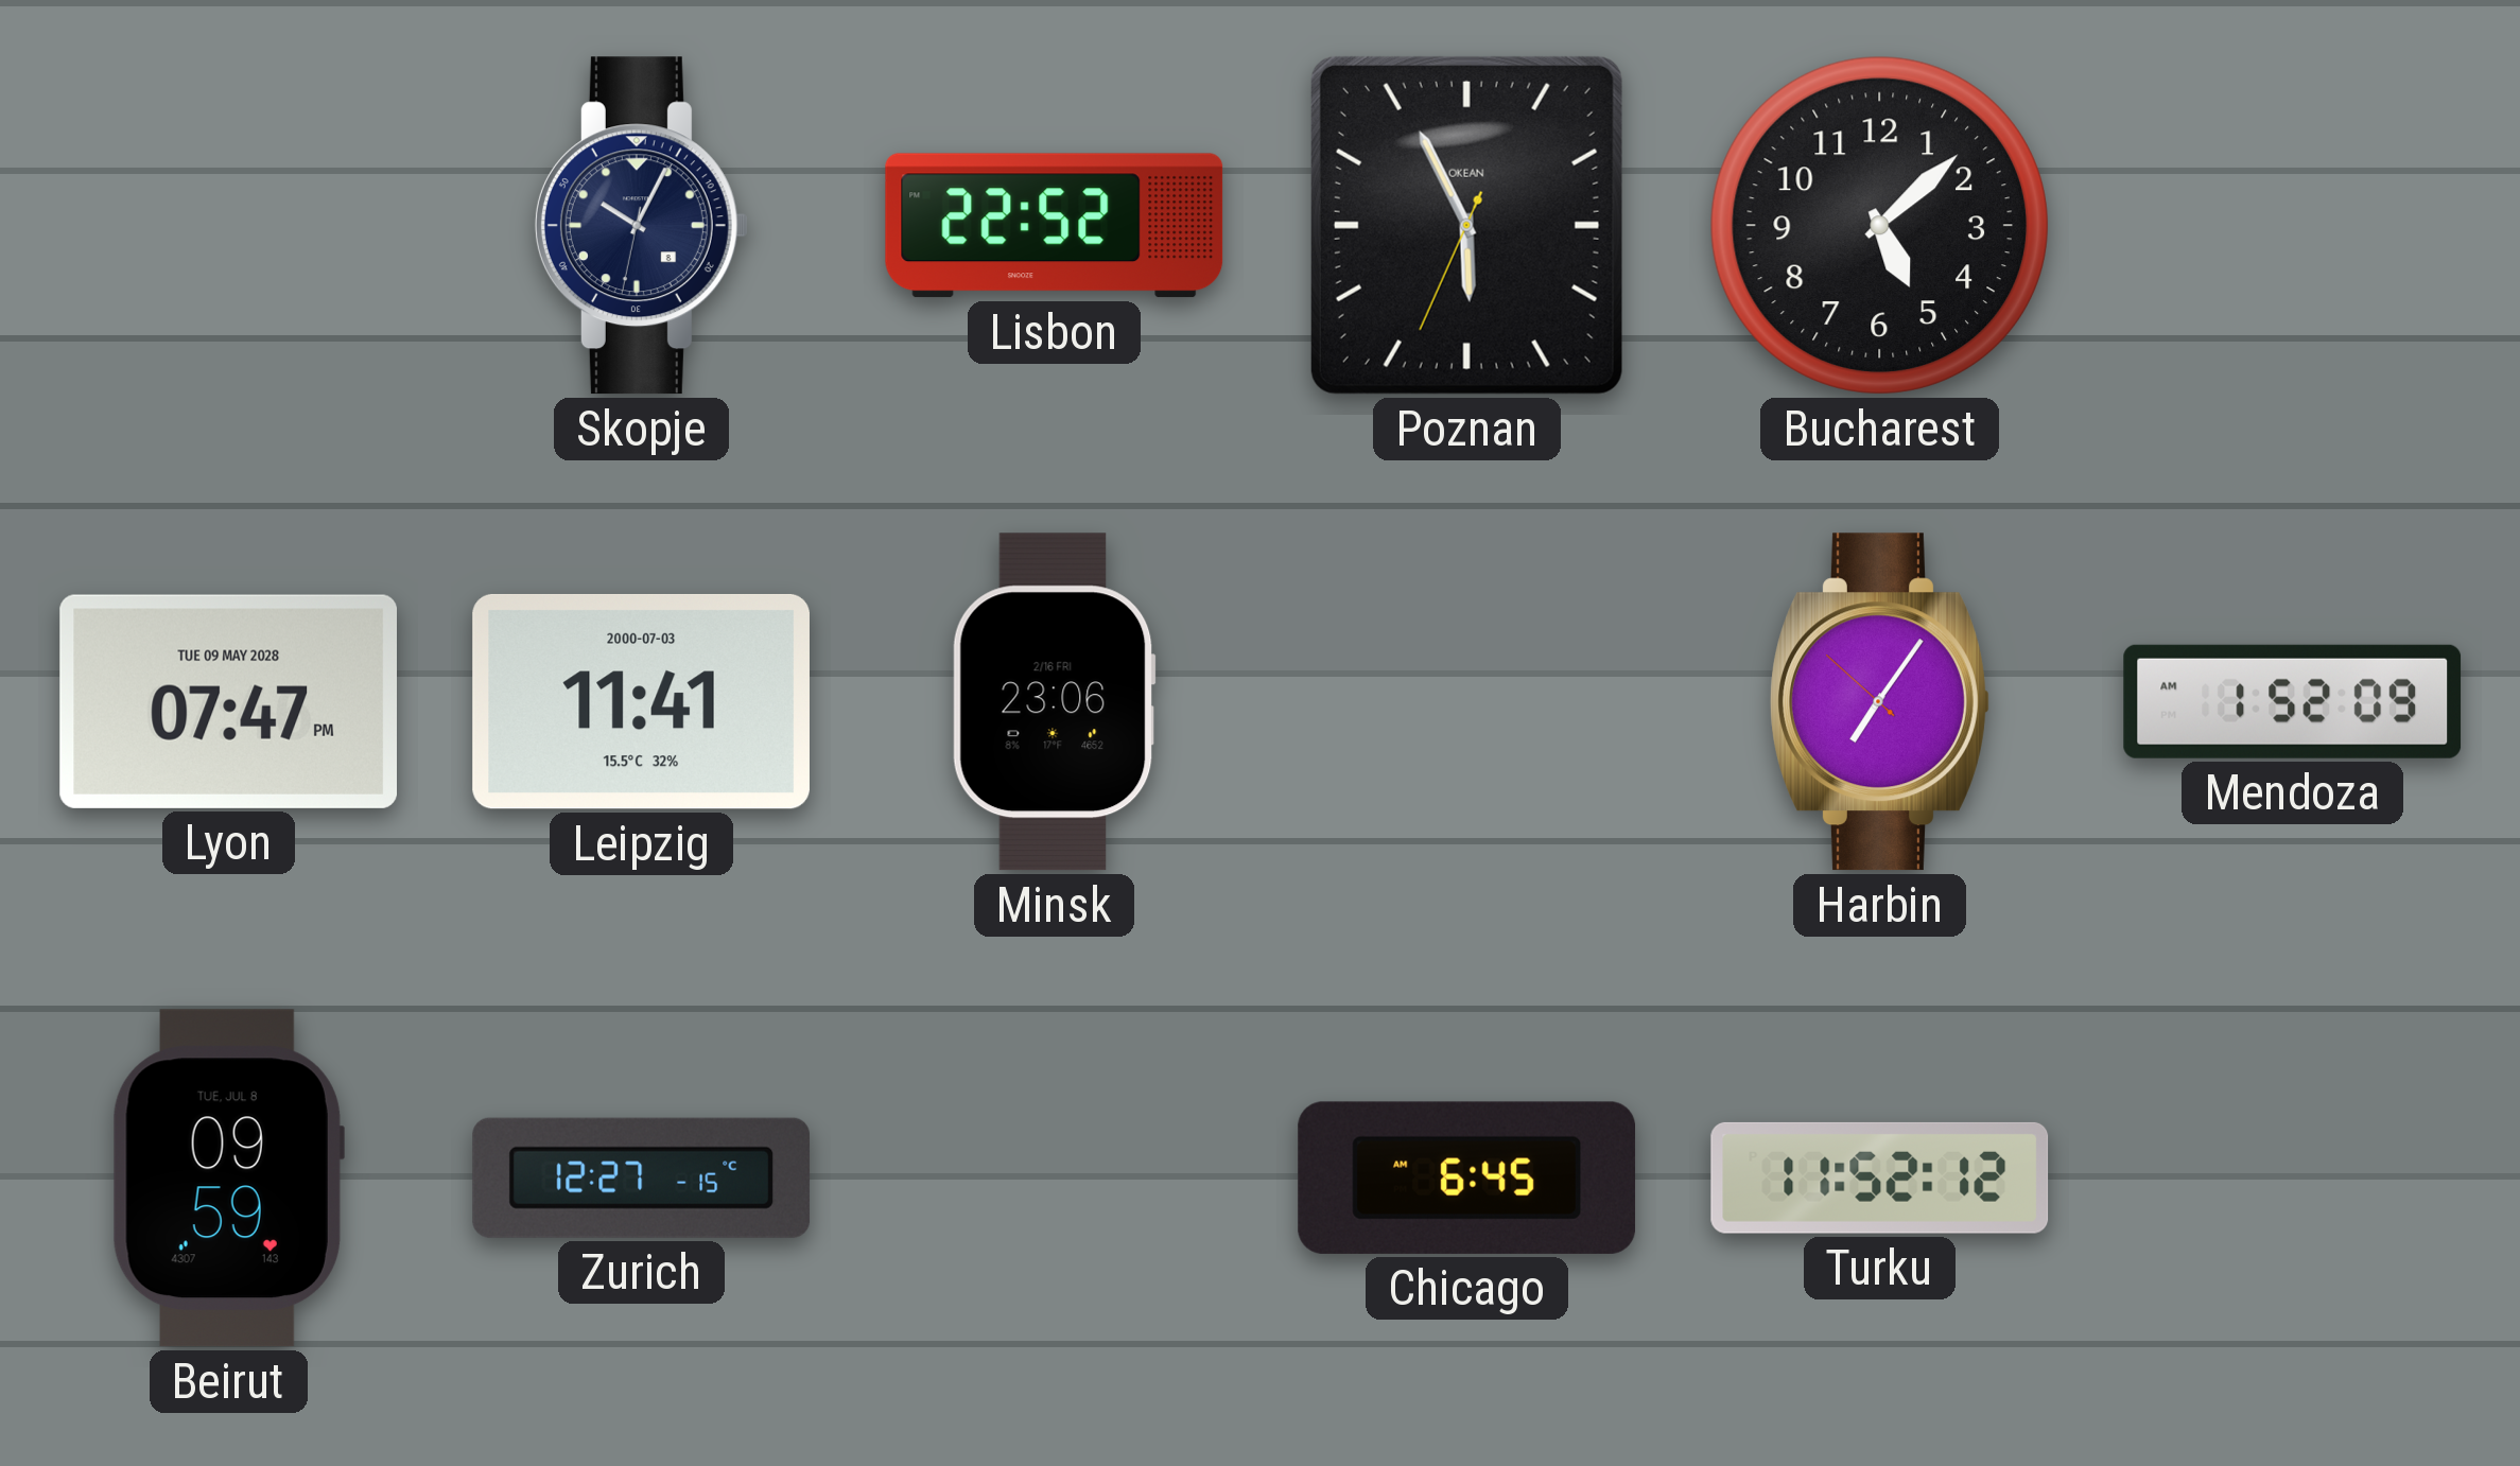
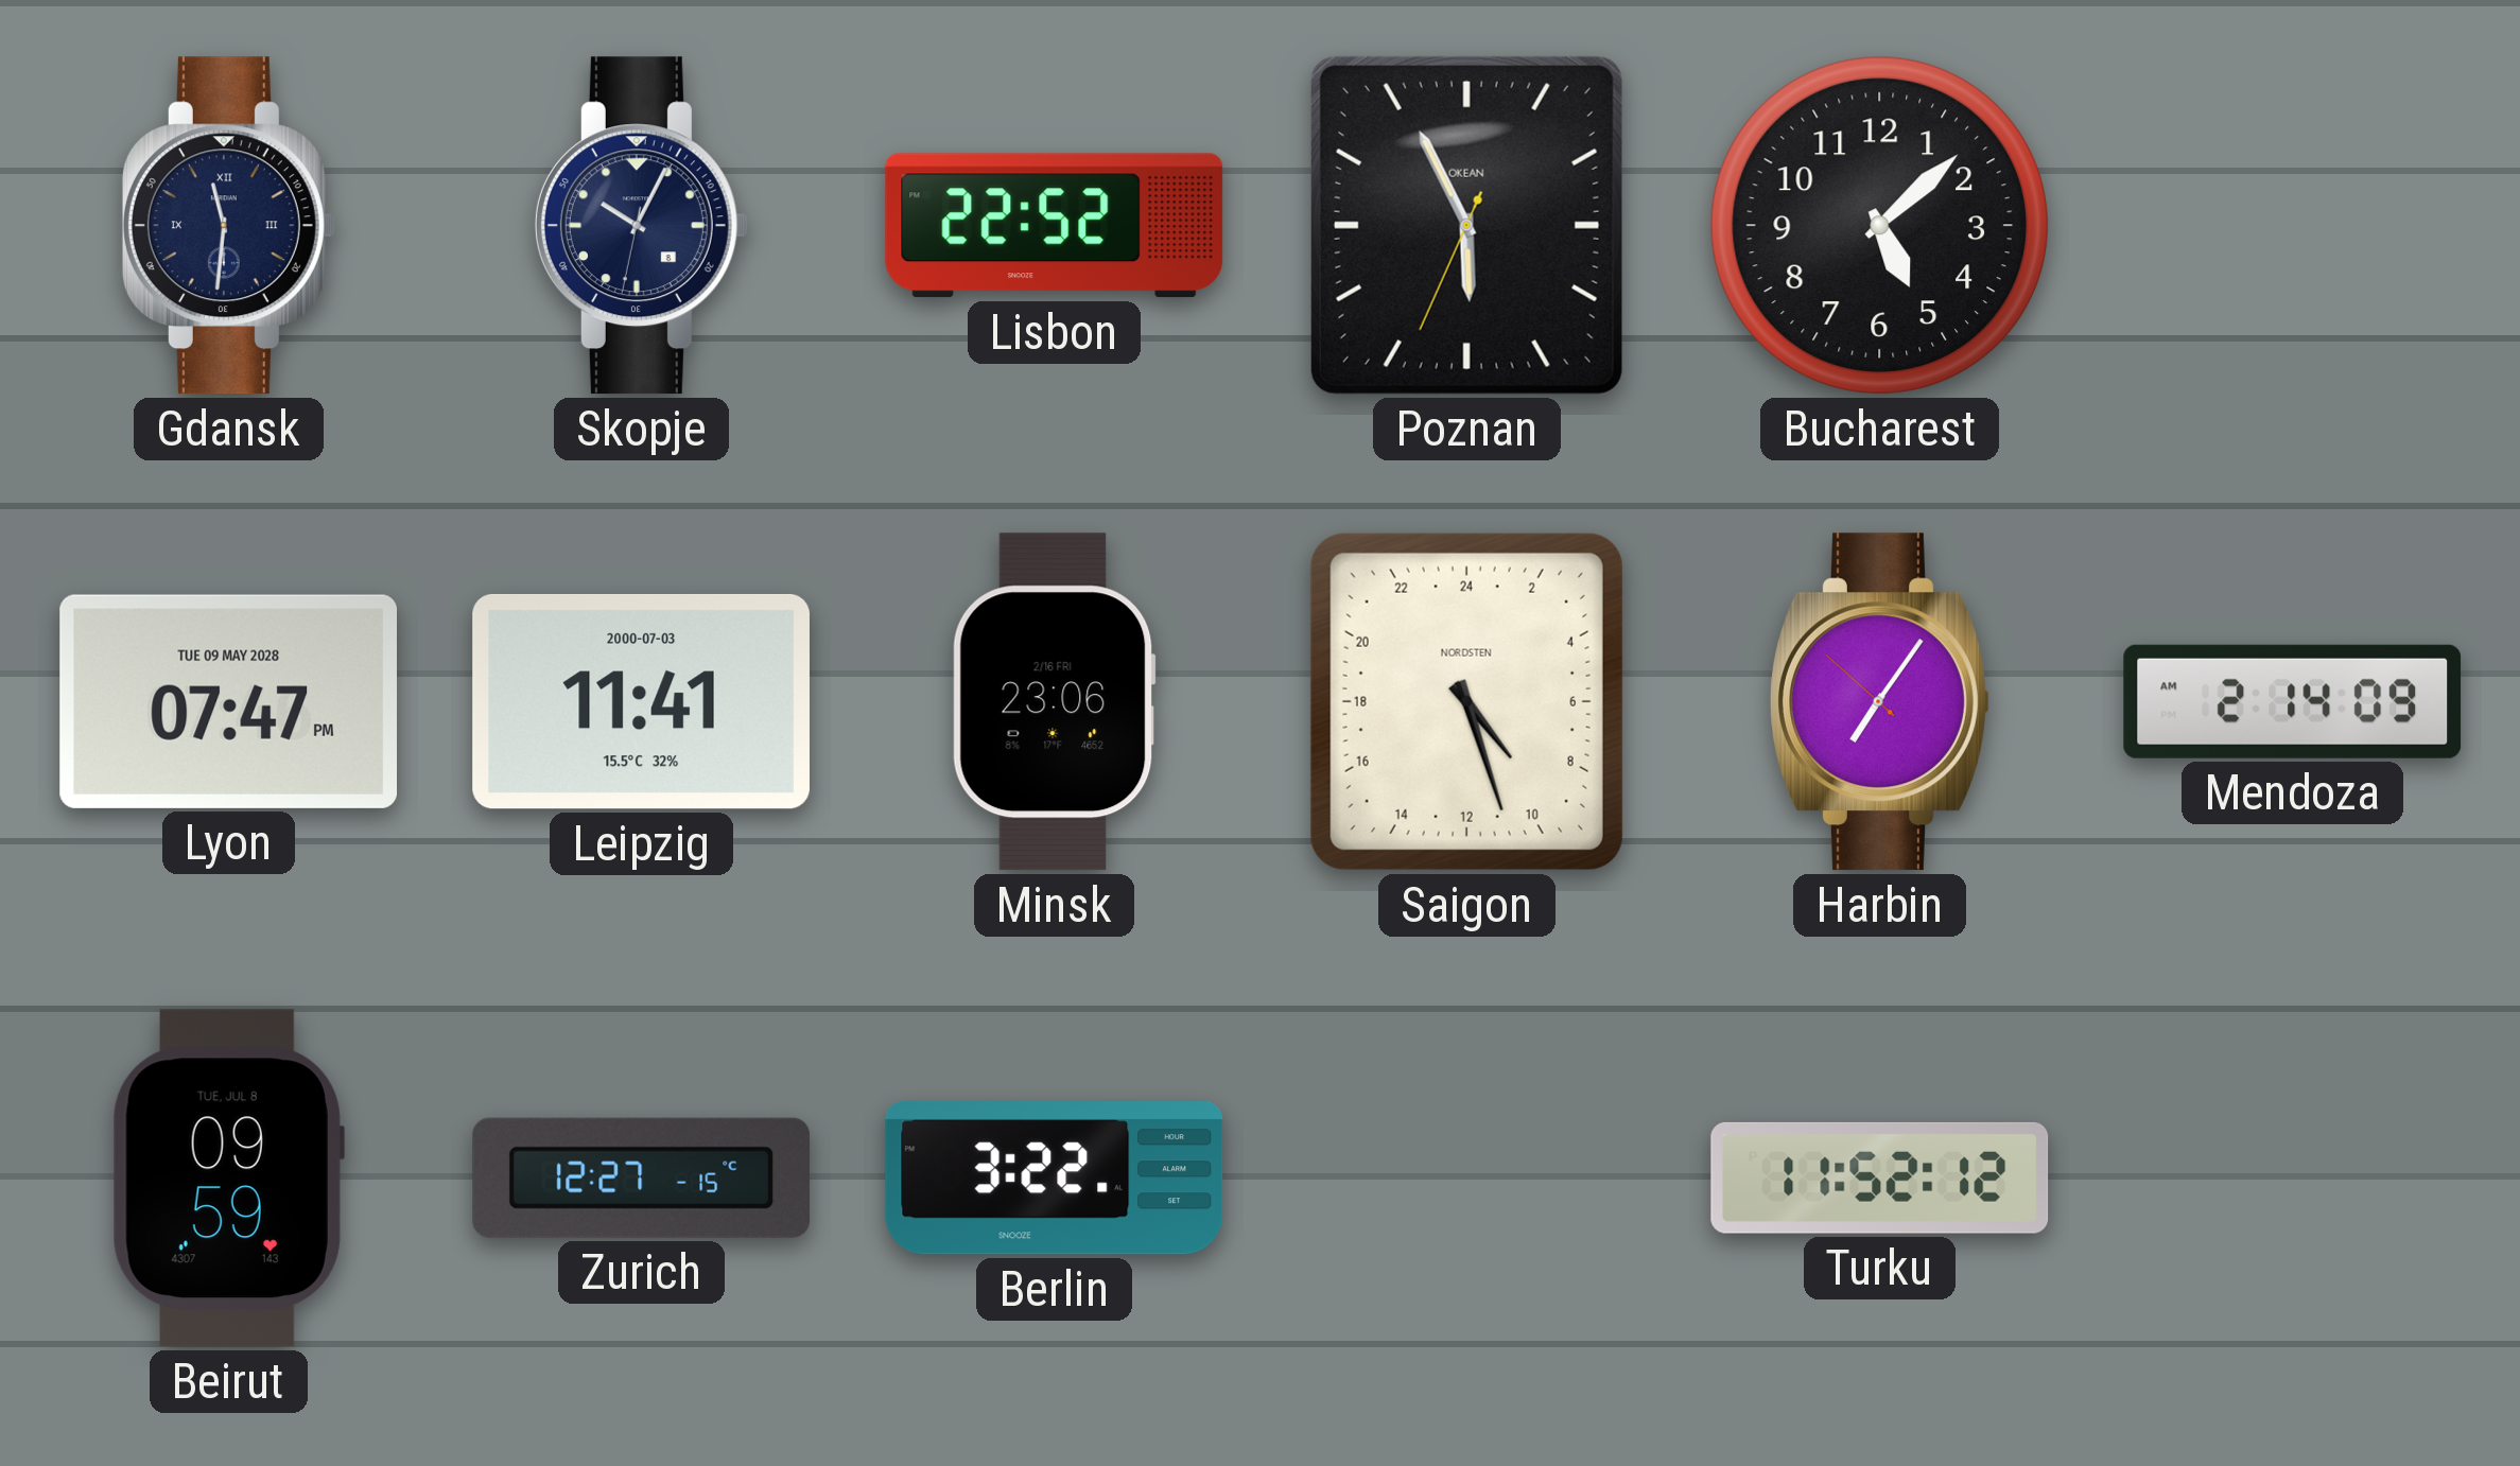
Gdansk: none -> 11:31
Saigon: none -> 9:27
Mendoza: 1:52 -> 2:14
Berlin: none -> 3:22
Chicago: 6:45 -> none
